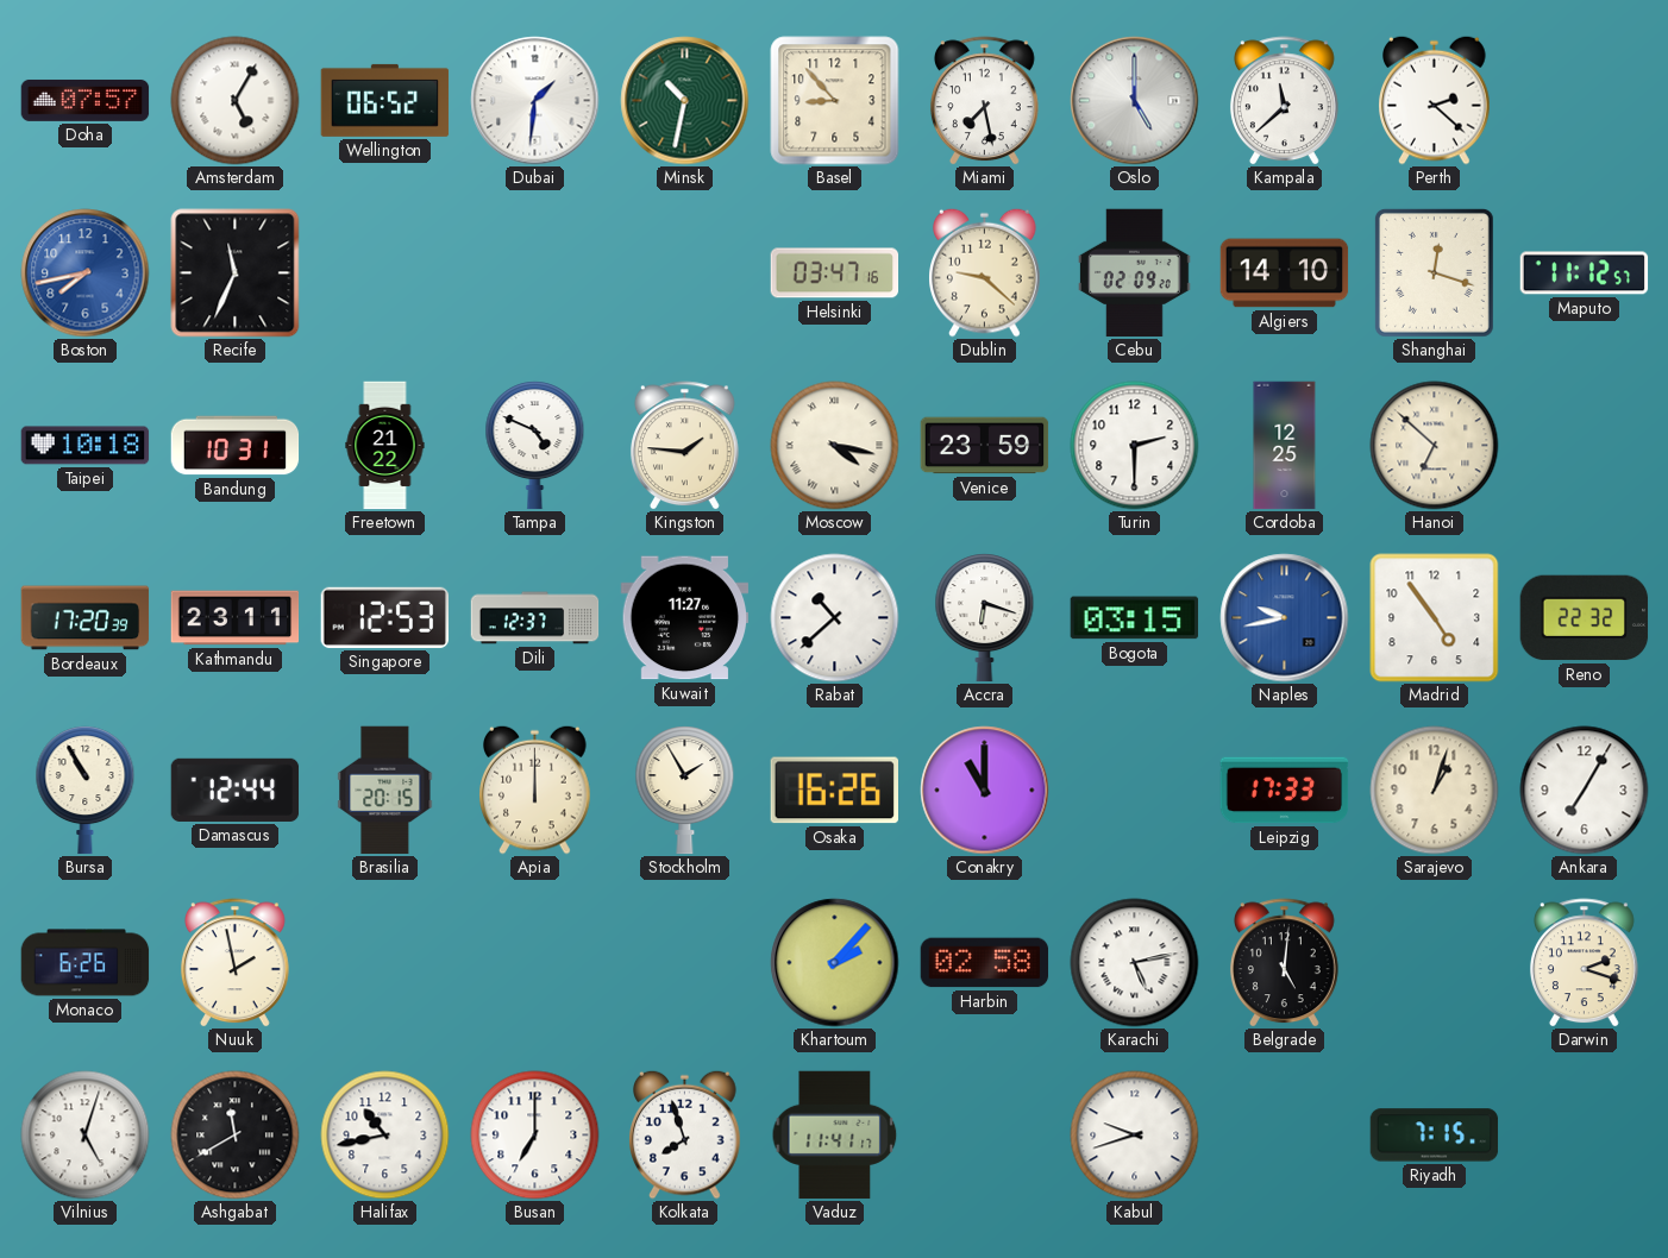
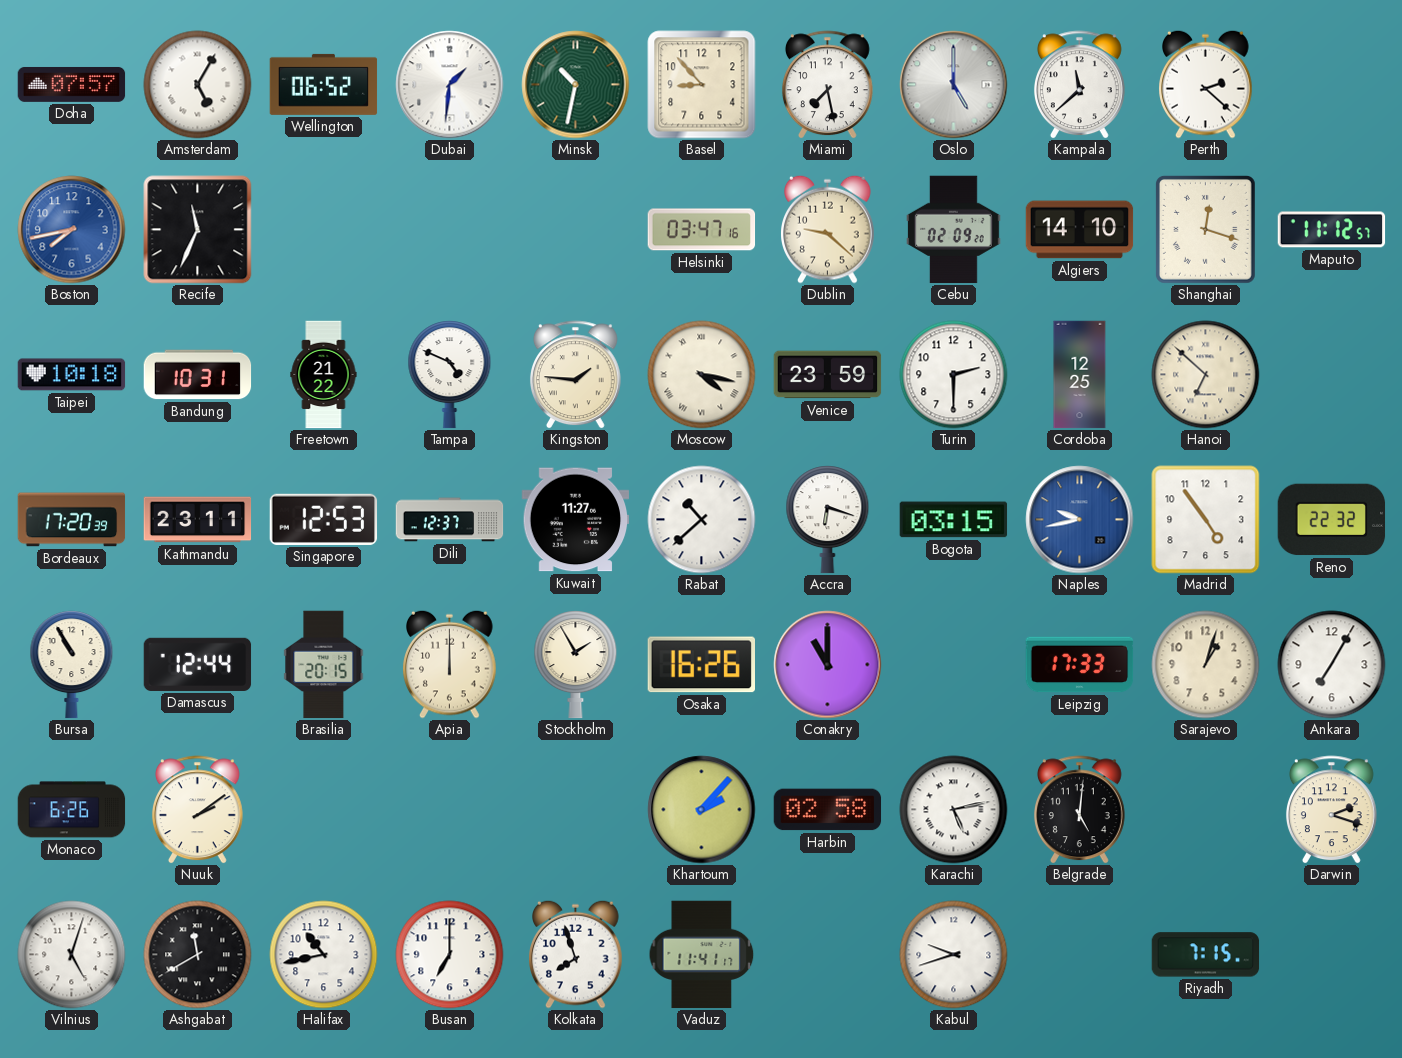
Nuuk: 1:58 -> 2:09
